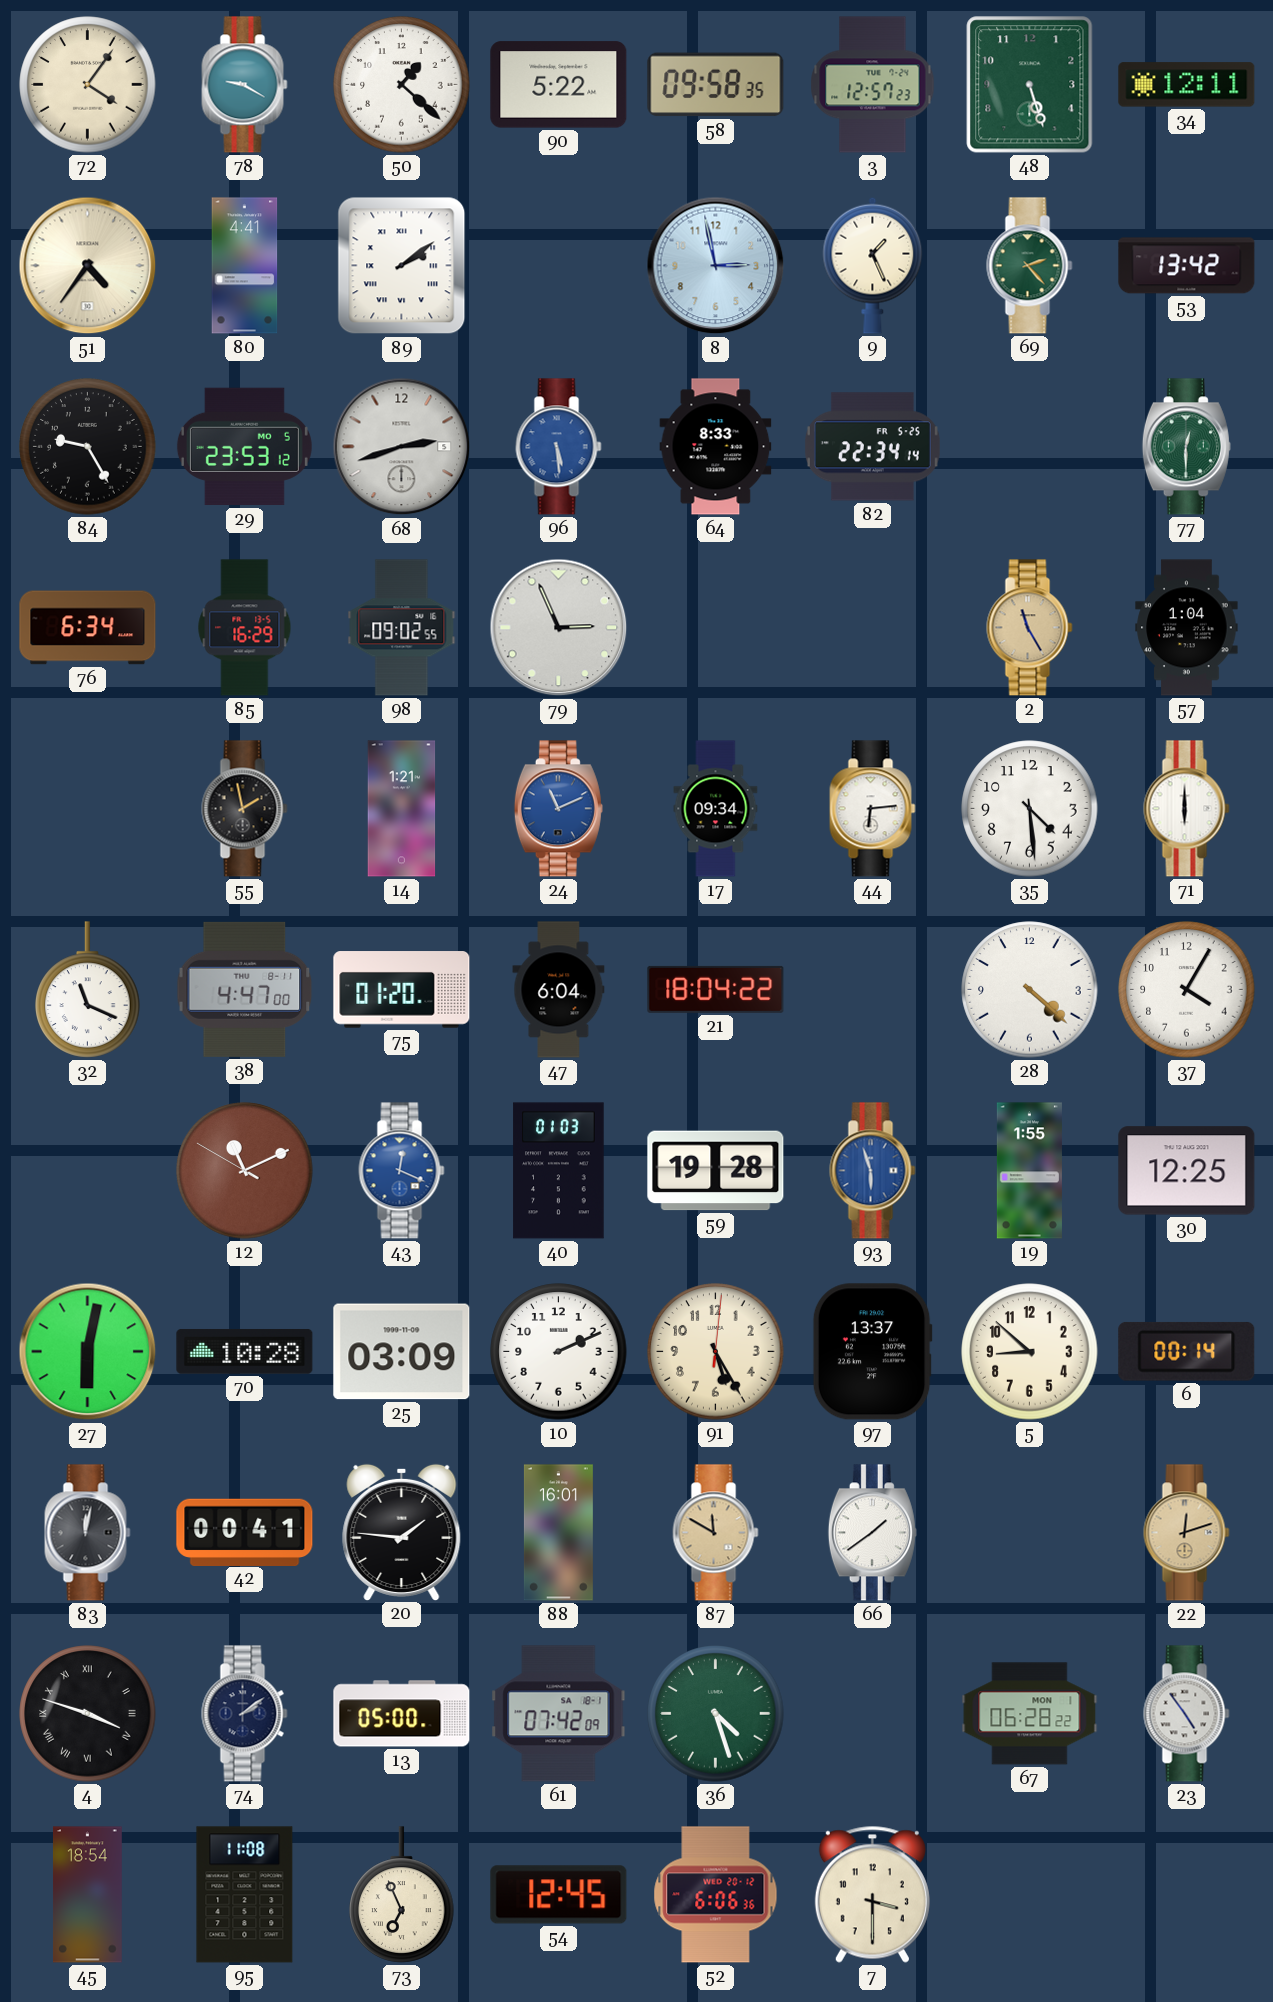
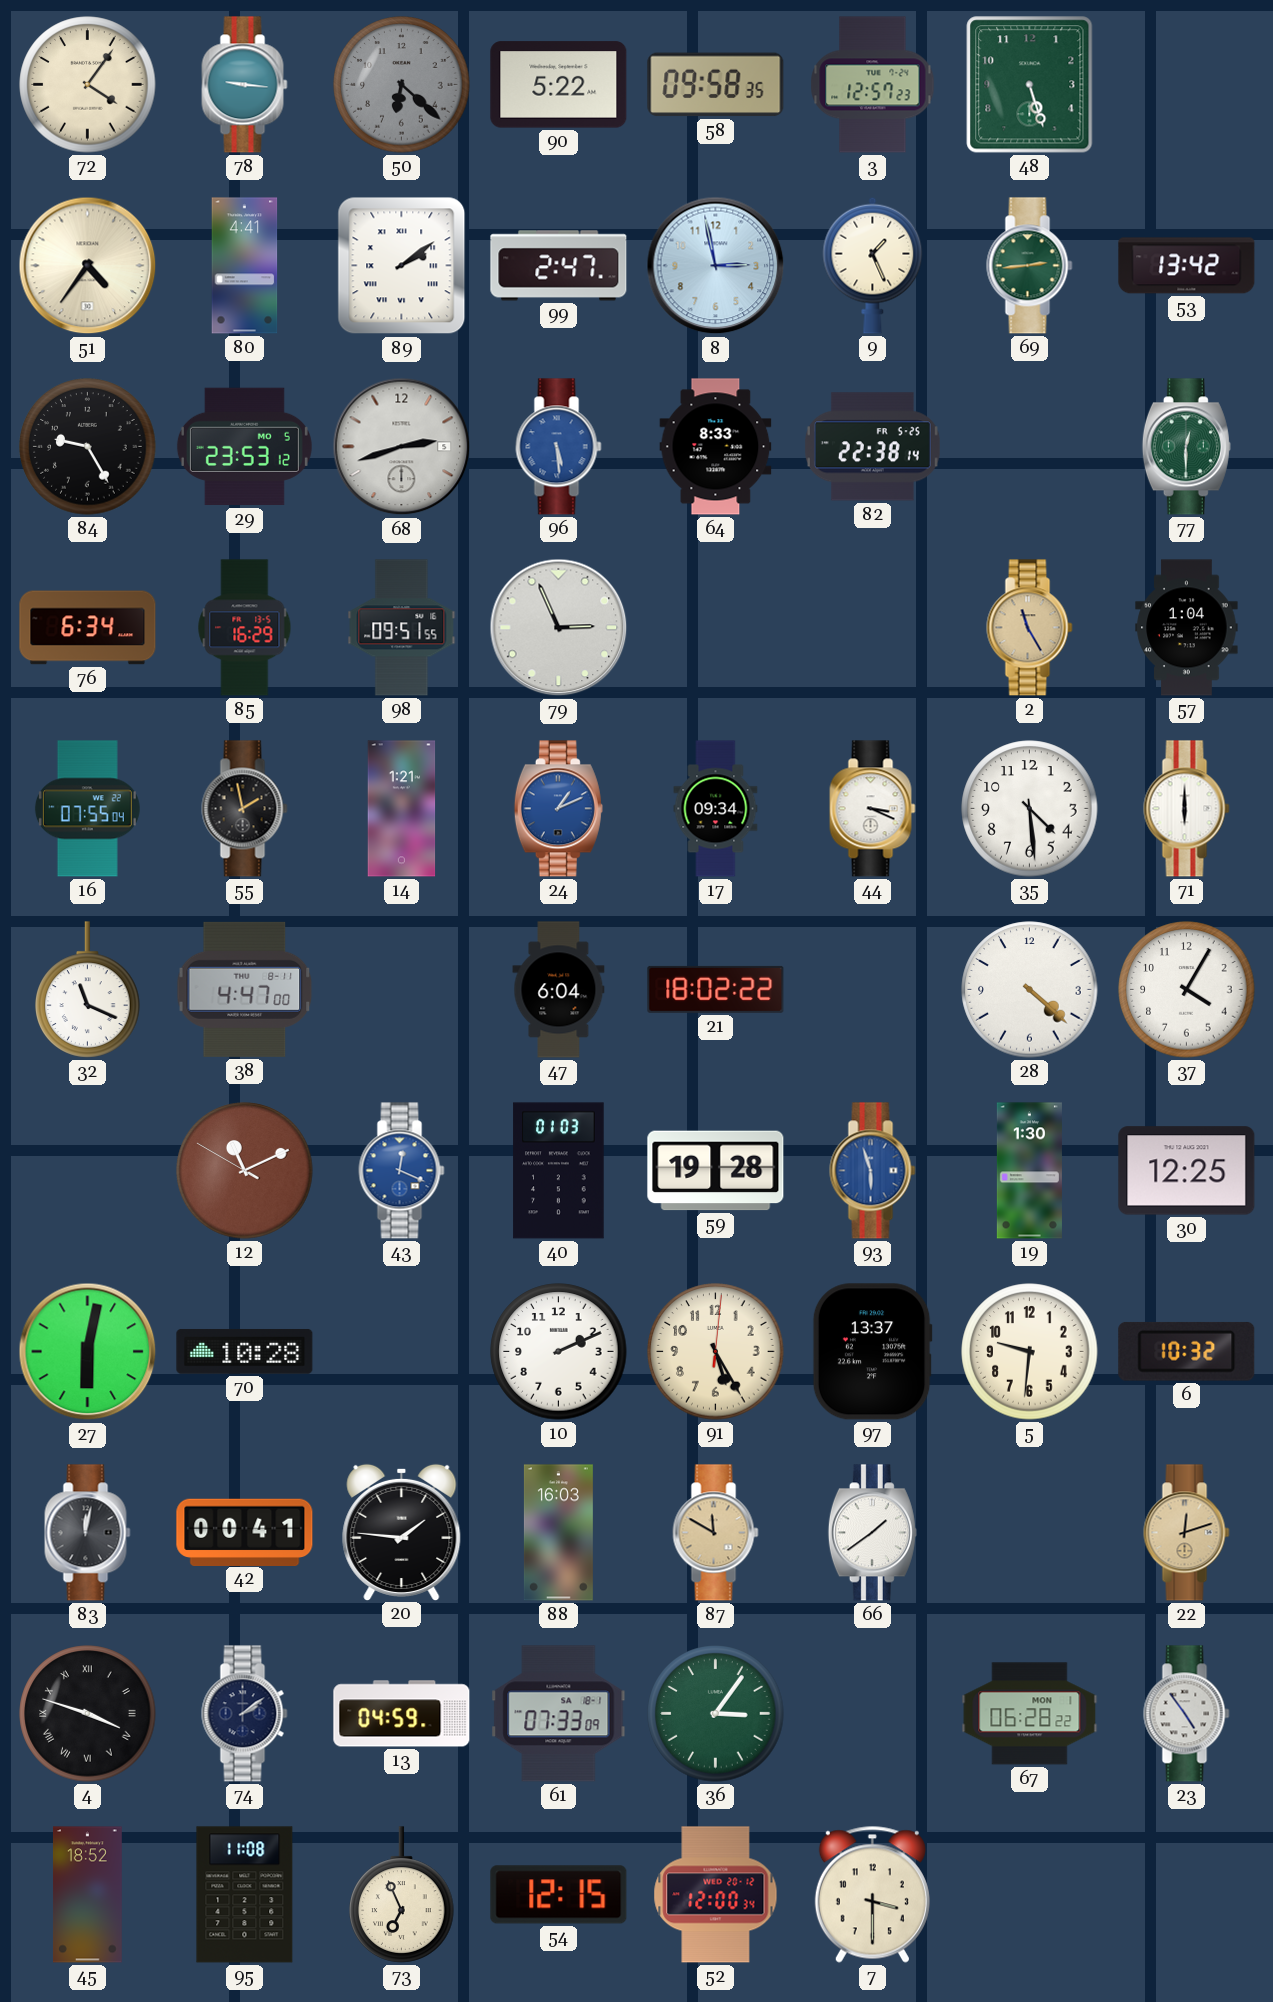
78: 9:20 -> 9:16
50: 1:22 -> 6:22
50 dial: white -> grey
34: 12:11 -> none
99: none -> 2:47
69: 2:23 -> 2:44
82: 22:34 -> 22:38
98: 09:02 -> 09:51
16: none -> 07:55
24: 11:11 -> 1:11
44: 6:14 -> 3:19
75: 01:20 -> none
21: 18:04 -> 18:02
19: 1:55 -> 1:30
25: 03:09 -> none
5: 8:52 -> 9:31
6: 00:14 -> 10:32
88: 16:01 -> 16:03
13: 05:00 -> 04:59
61: 07:42 -> 07:33
36: 4:27 -> 3:06
45: 18:54 -> 18:52
54: 12:45 -> 12:15
52: 6:06 -> 12:00
